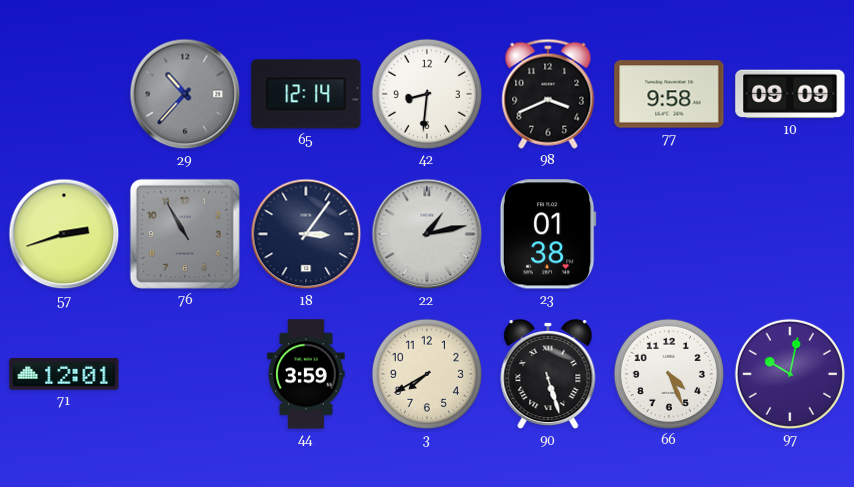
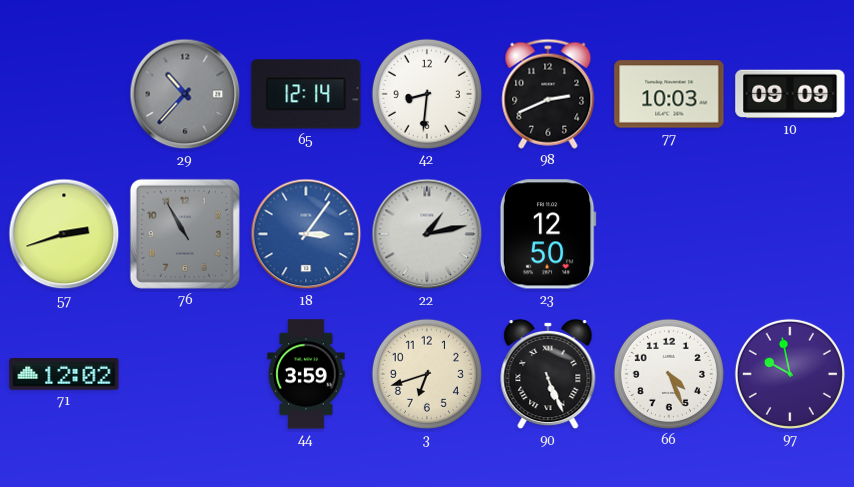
98: 3:41 -> 2:41
77: 9:58 -> 10:03
18 dial: navy -> blue
23: 01:38 -> 12:50
71: 12:01 -> 12:02
3: 7:40 -> 6:42
90: 5:27 -> 5:26
97: 10:02 -> 9:58
